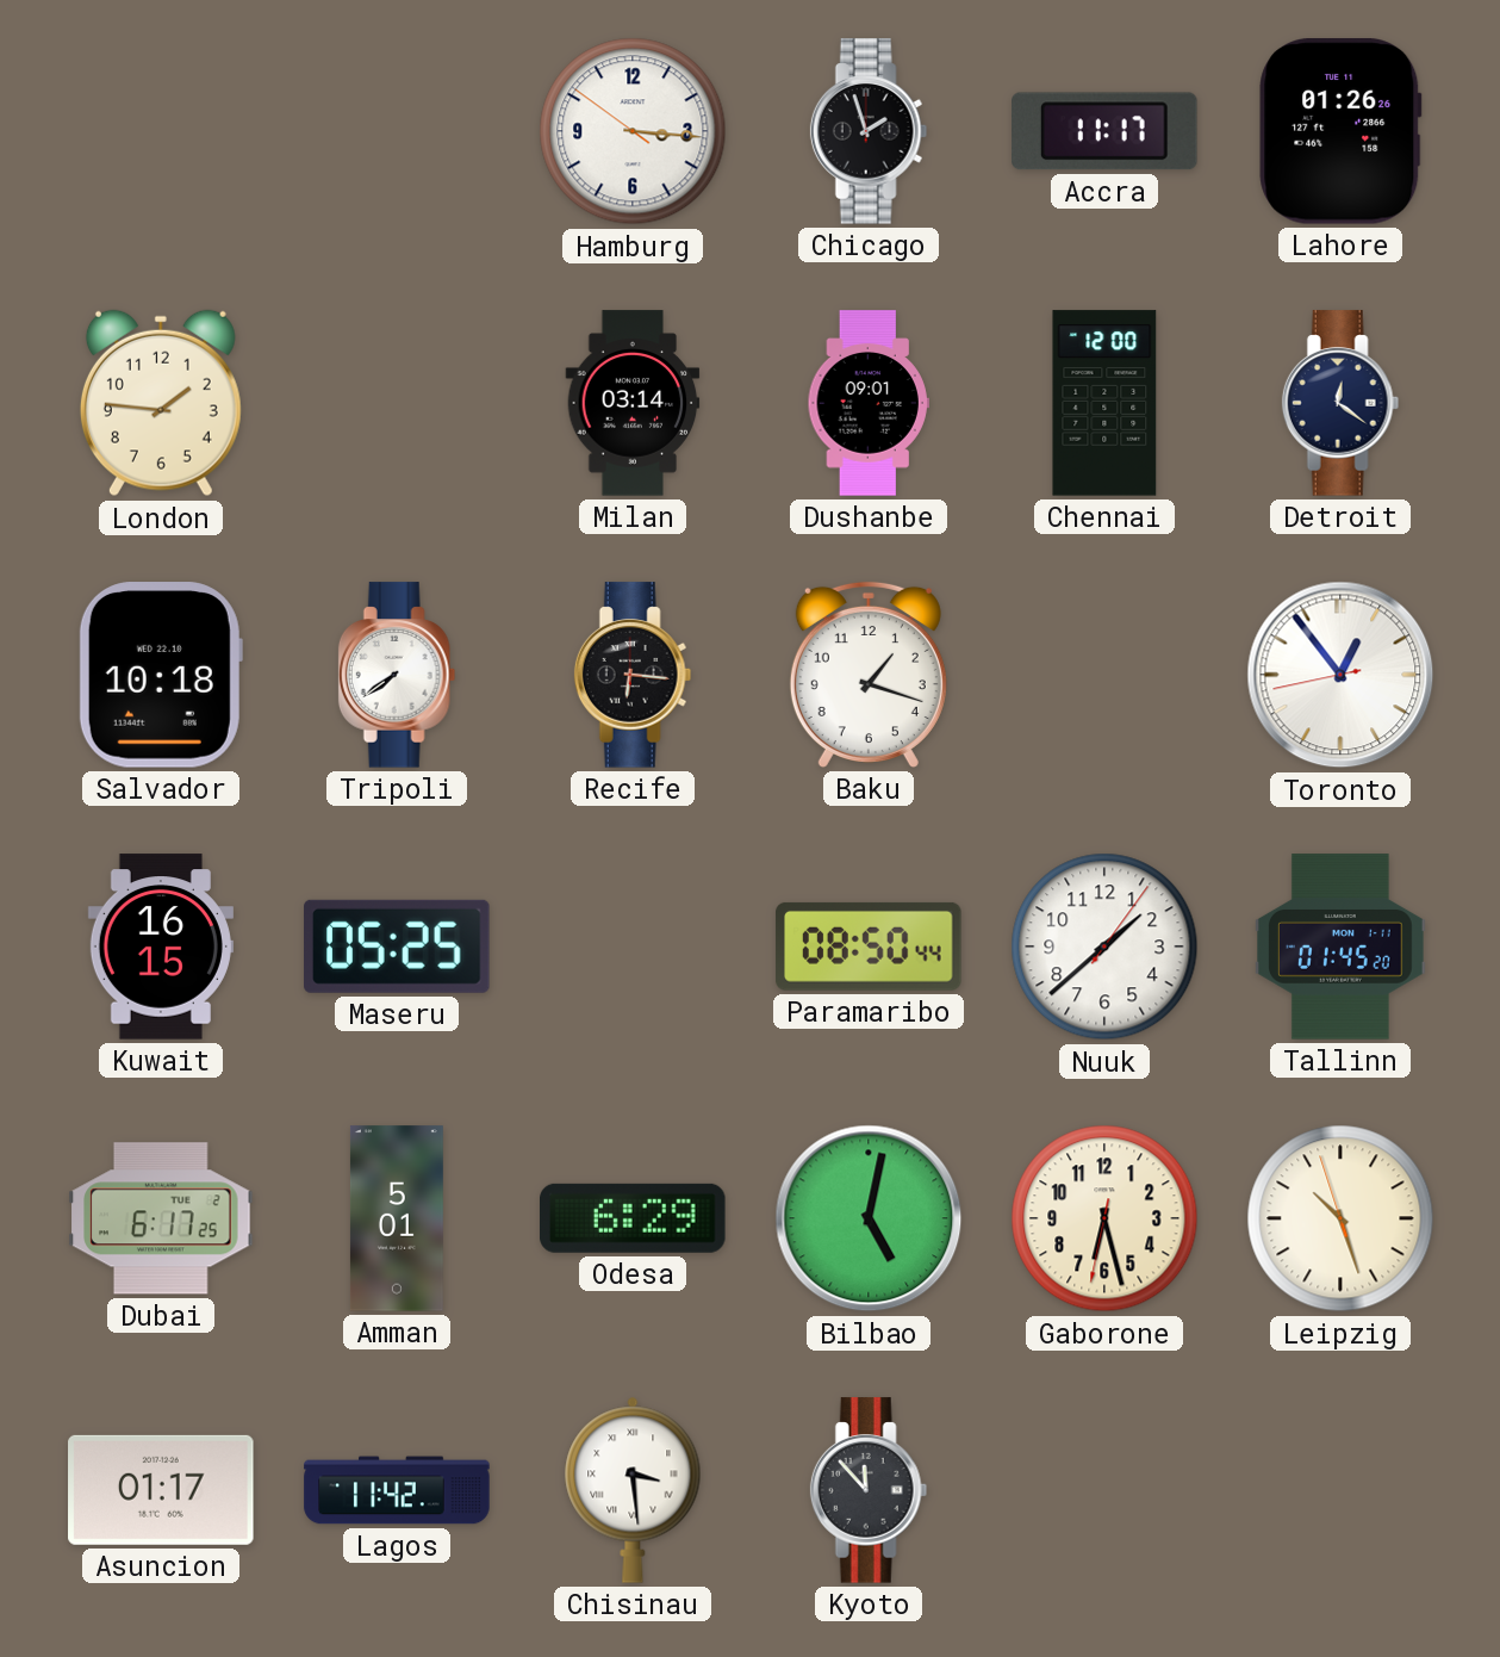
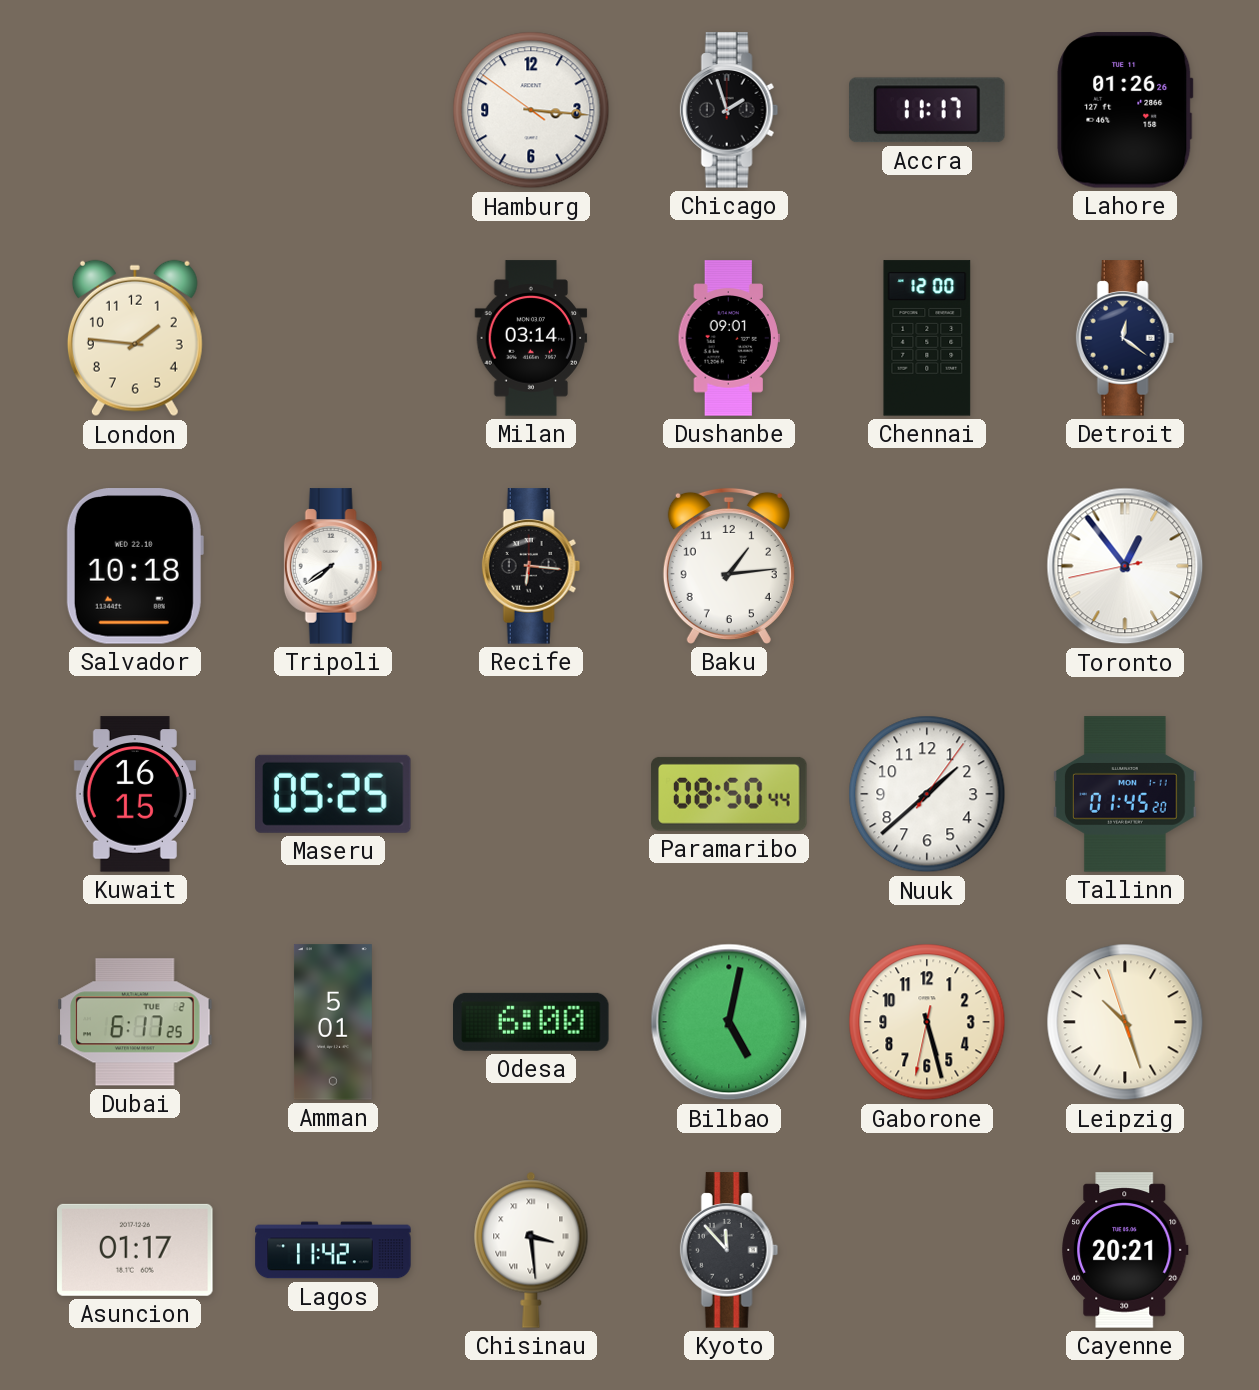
Baku: 1:18 -> 1:14
Odesa: 6:29 -> 6:00
Gaborone: 6:27 -> 5:27
Cayenne: none -> 20:21
